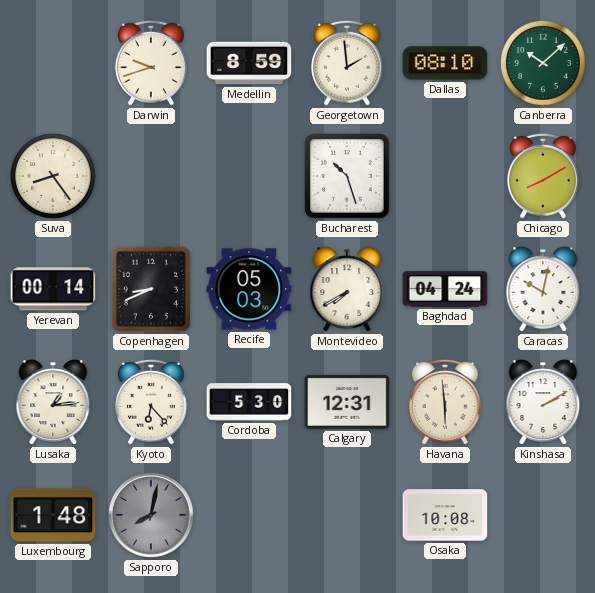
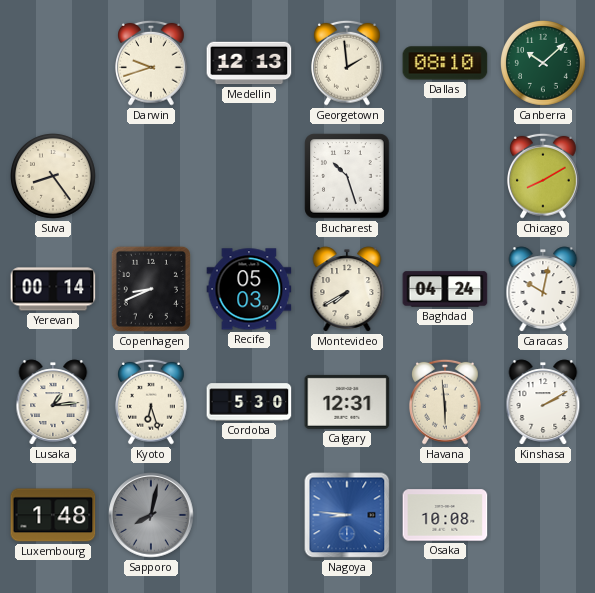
Medellin: 8:59 -> 12:13
Kyoto: 6:23 -> 6:27
Nagoya: none -> 8:46
